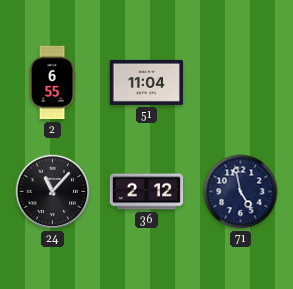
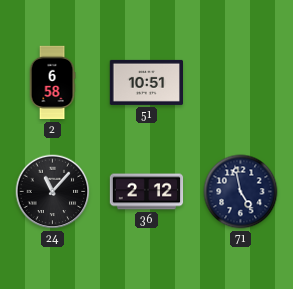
2: 6:55 -> 6:58
51: 11:04 -> 10:51
